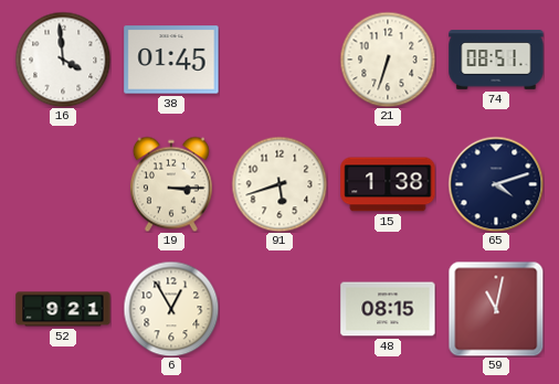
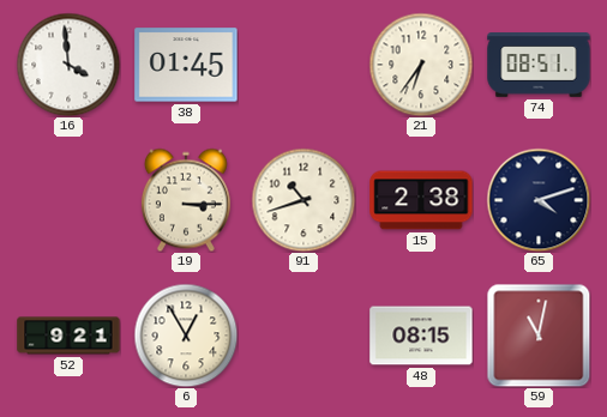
21: 6:33 -> 6:36
91: 5:42 -> 10:42
15: 1:38 -> 2:38
